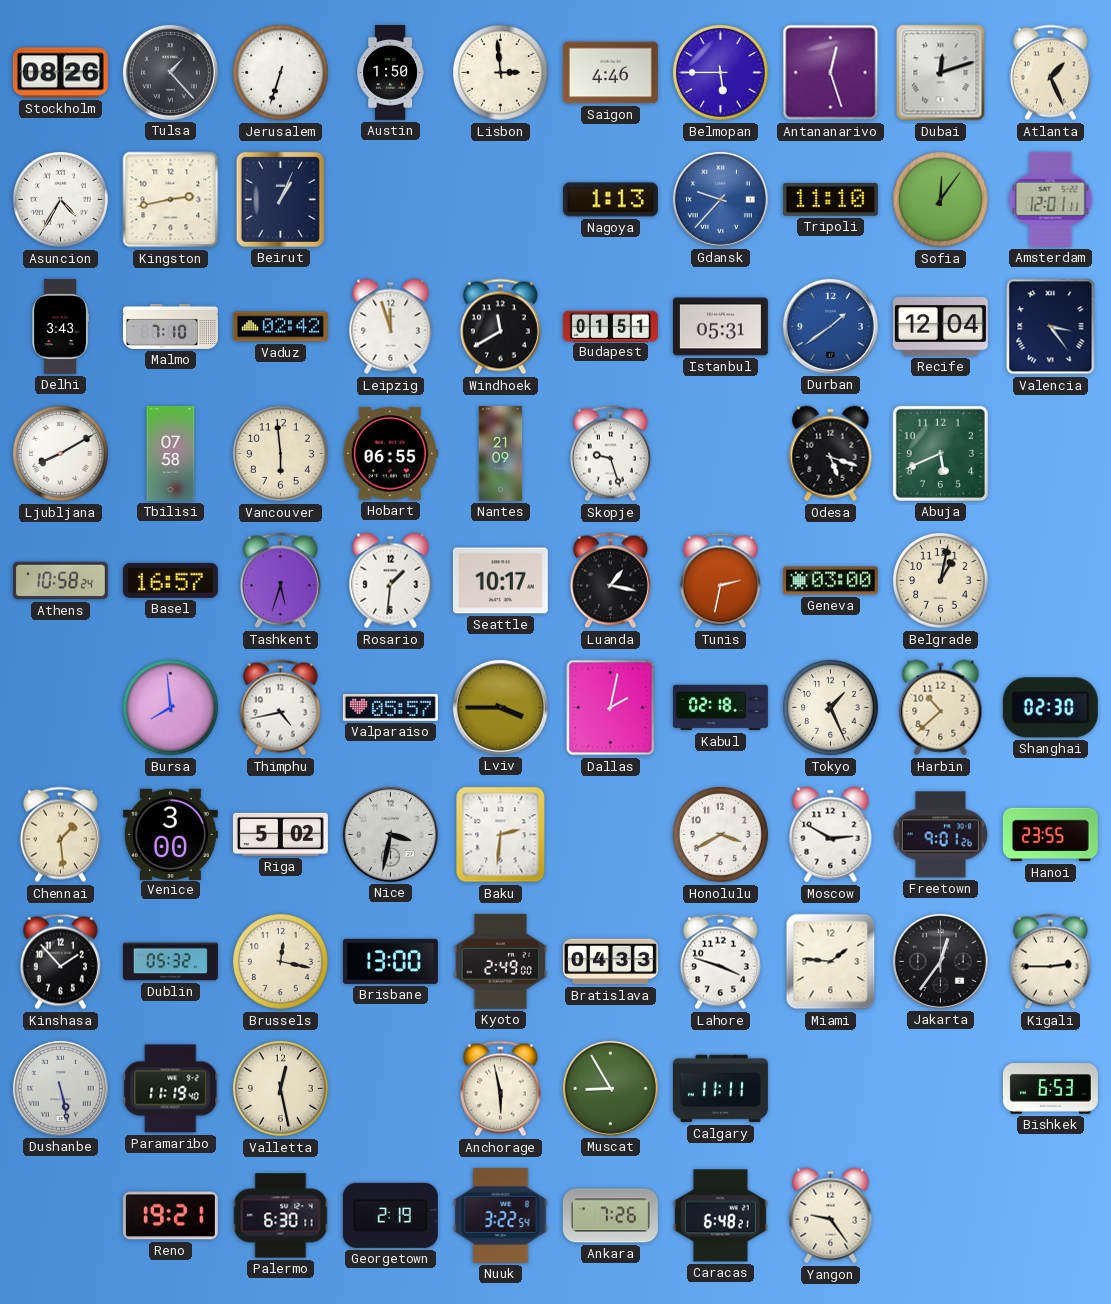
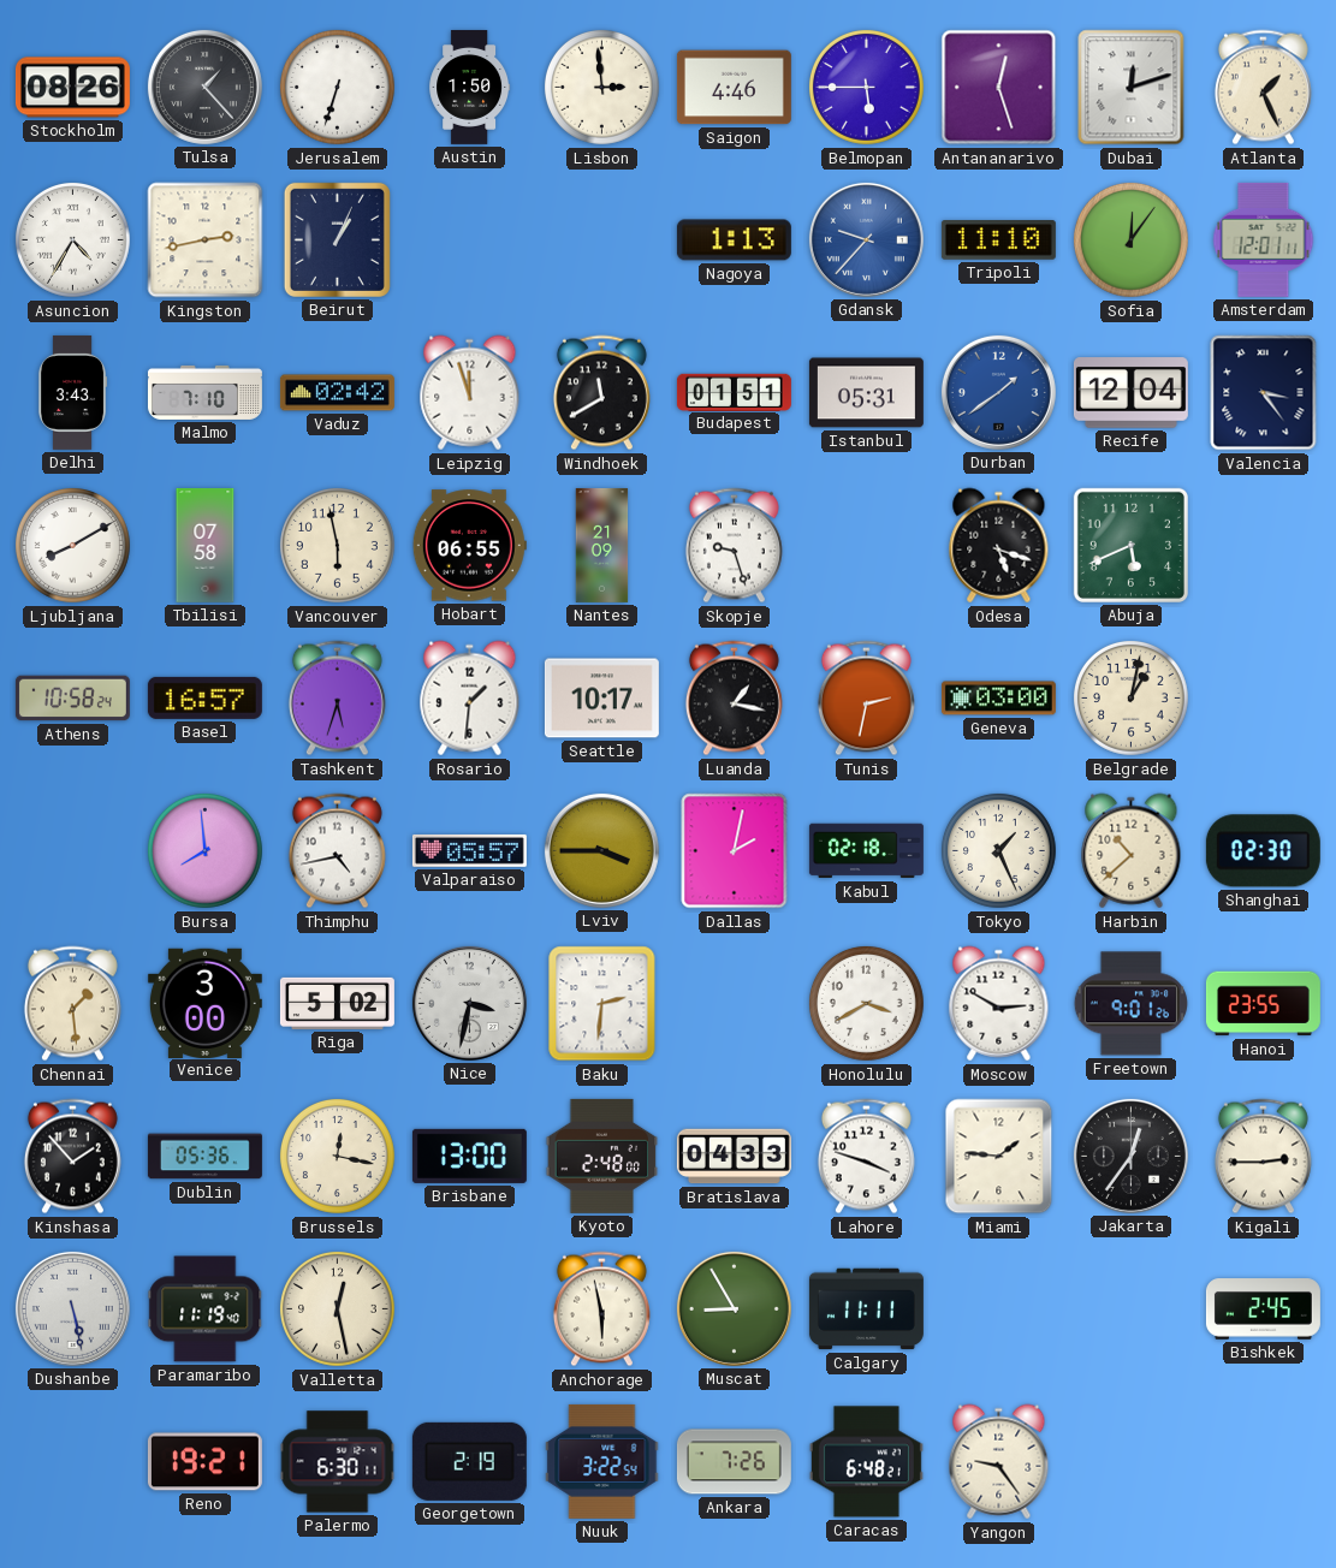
Vancouver: 5:59 -> 5:58
Dublin: 05:32 -> 05:36
Kyoto: 2:49 -> 2:48
Bishkek: 6:53 -> 2:45
